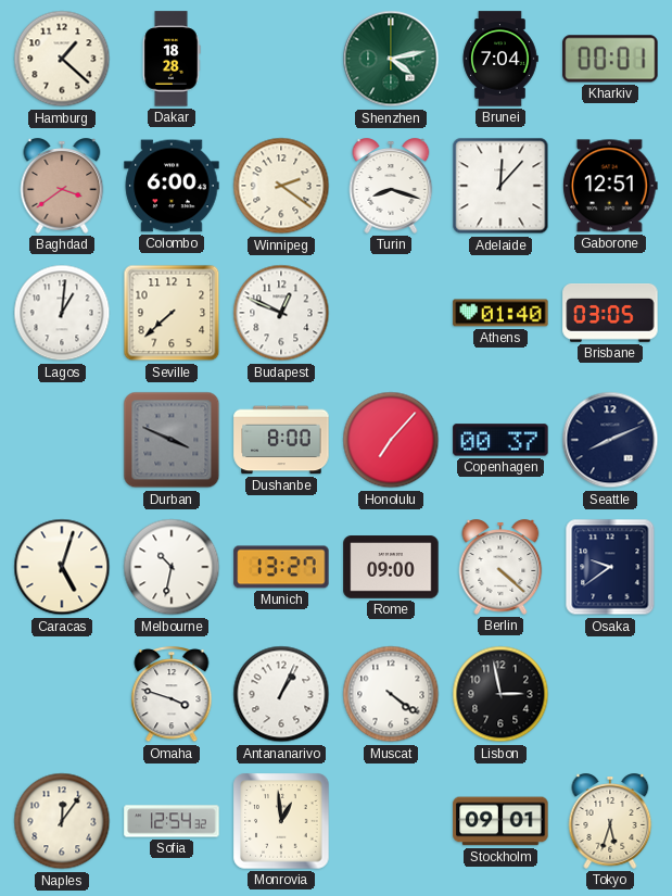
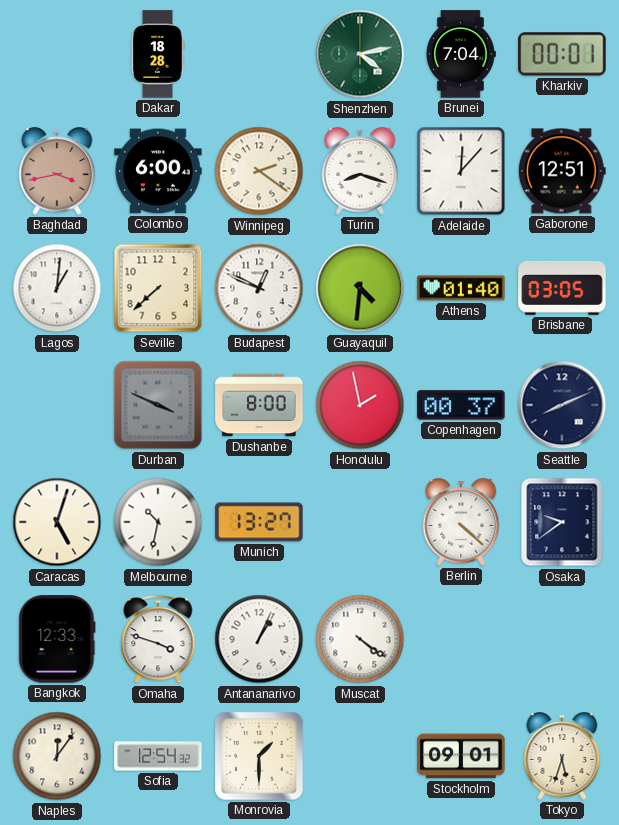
Hamburg: 1:22 -> none
Baghdad: 3:39 -> 3:43
Guayaquil: none -> 4:31
Honolulu: 7:07 -> 1:58
Rome: 09:00 -> none
Bangkok: none -> 12:33
Lisbon: 2:58 -> none
Monrovia: 12:59 -> 1:30
